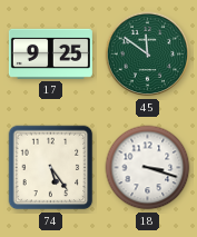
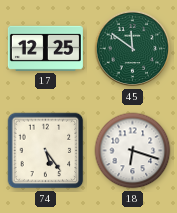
17: 9:25 -> 12:25
18: 3:18 -> 6:18
